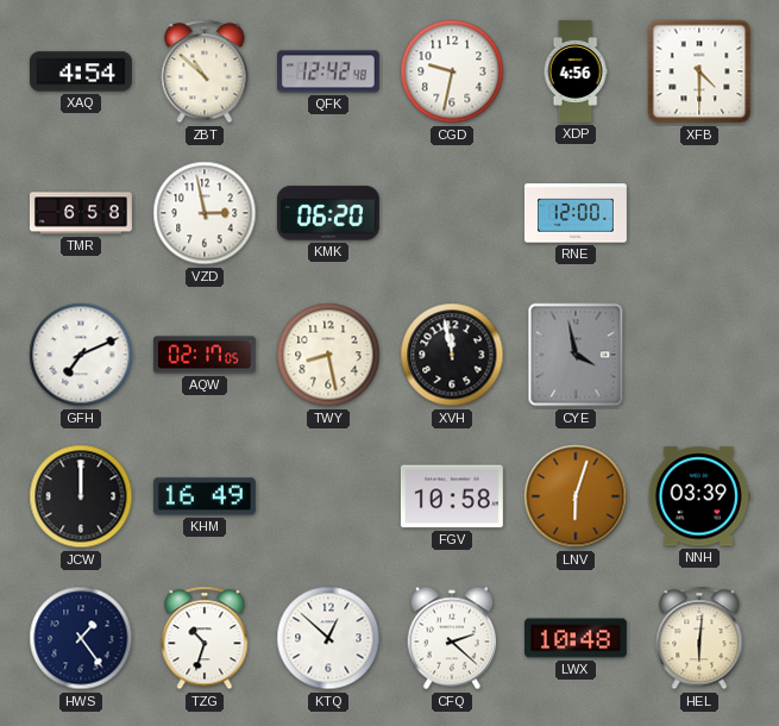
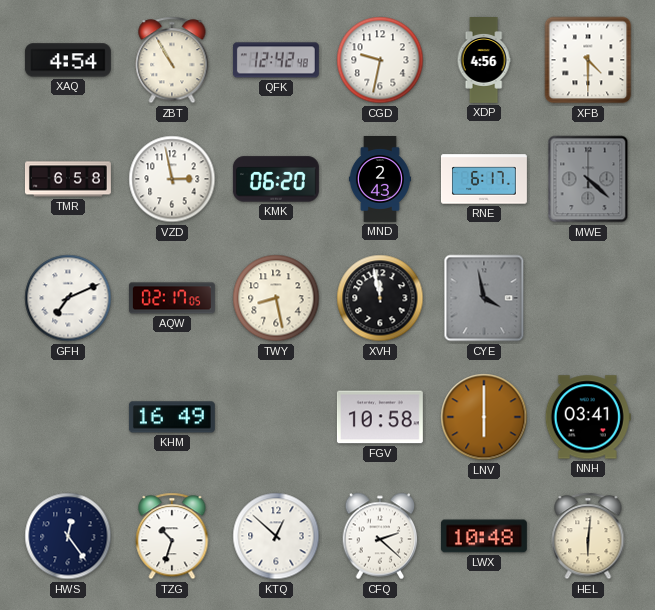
ZBT: 10:52 -> 10:55
MND: none -> 2:43
RNE: 12:00 -> 6:17
MWE: none -> 4:22
JCW: 12:00 -> none
LNV: 6:03 -> 6:00
NNH: 03:39 -> 03:41
HWS: 1:24 -> 12:24
